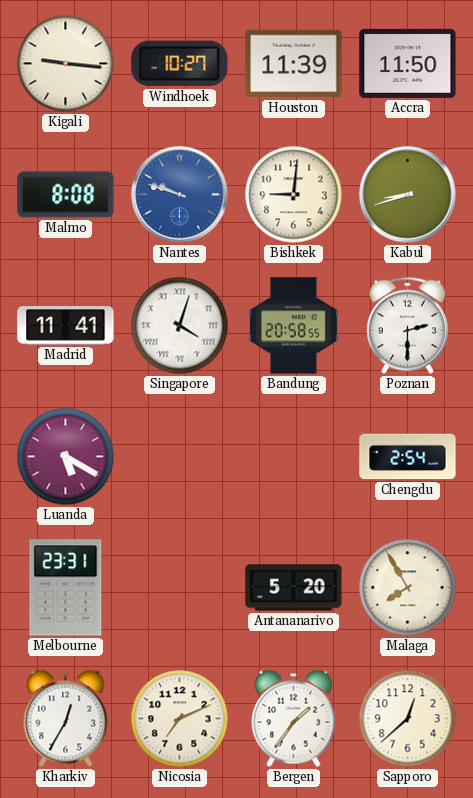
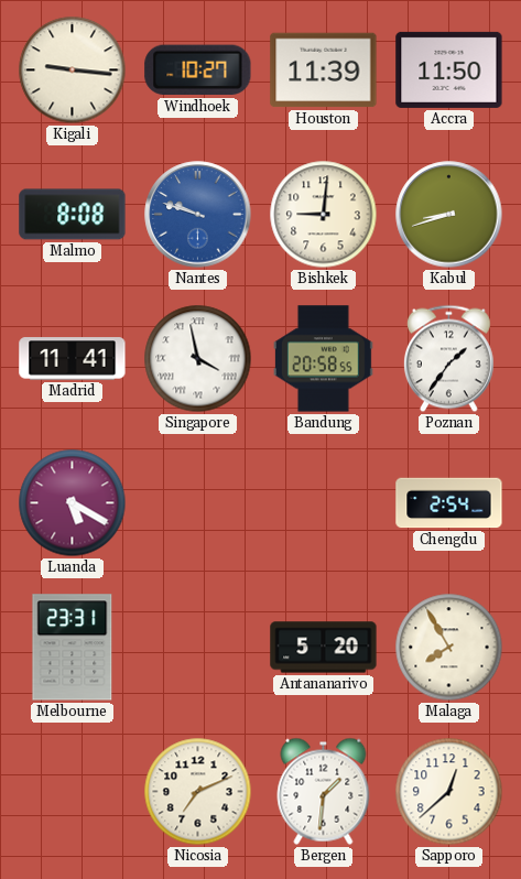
Singapore: 4:03 -> 3:58
Poznan: 2:30 -> 1:36
Kharkiv: 12:35 -> none
Bergen: 1:36 -> 1:31
